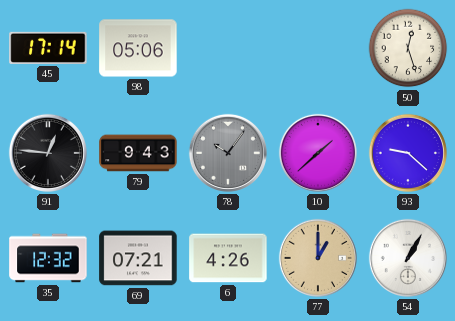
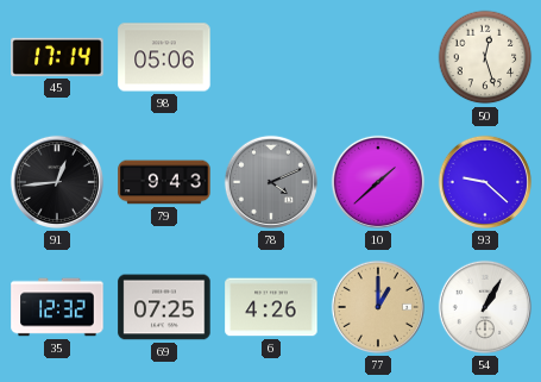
91: 12:46 -> 12:44
78: 10:06 -> 4:11
69: 07:21 -> 07:25
